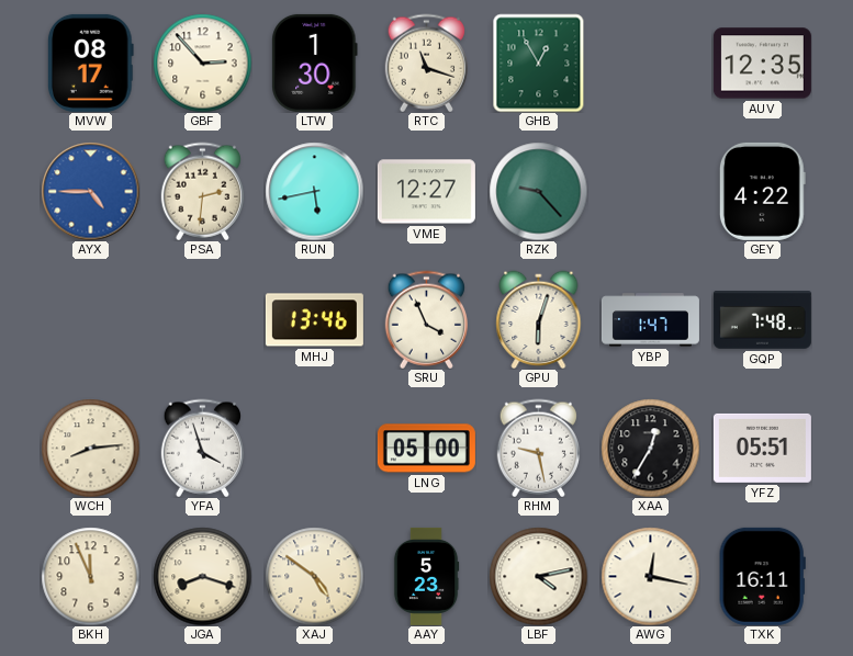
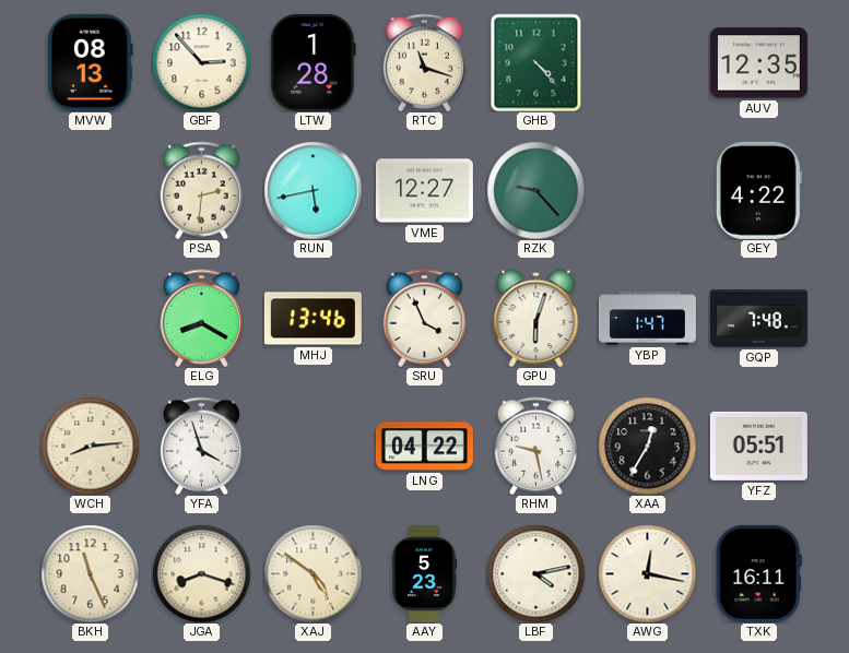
MVW: 08:17 -> 08:13
LTW: 1:30 -> 1:28
GHB: 12:55 -> 4:23
AYX: 4:45 -> none
ELG: none -> 8:20
LNG: 05:00 -> 04:22
BKH: 11:56 -> 11:26
